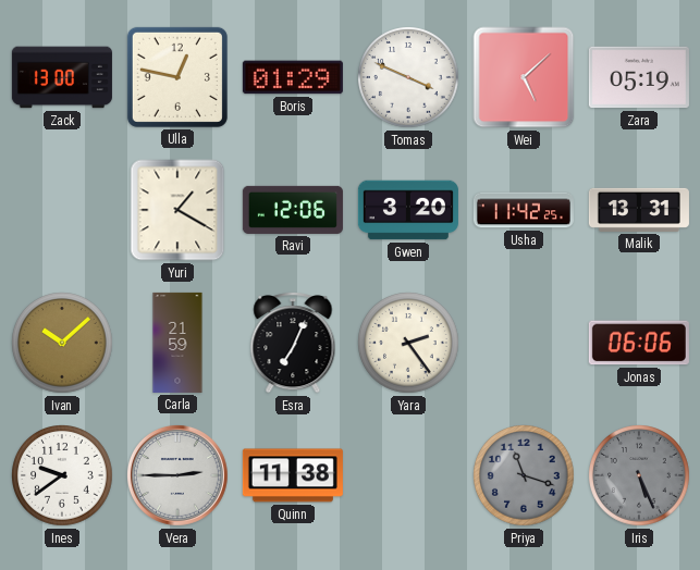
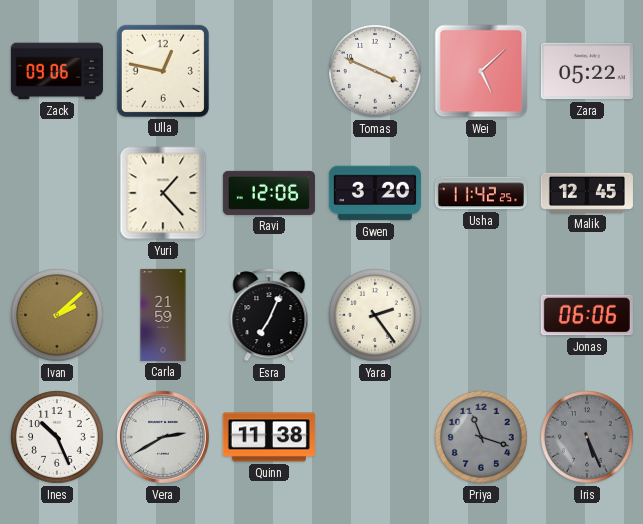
Zack: 13:00 -> 09:06
Boris: 01:29 -> none
Zara: 05:19 -> 05:22
Yuri: 1:20 -> 1:23
Malik: 13:31 -> 12:45
Ivan: 10:08 -> 2:08
Ines: 9:39 -> 10:26
Vera: 2:45 -> 2:40
